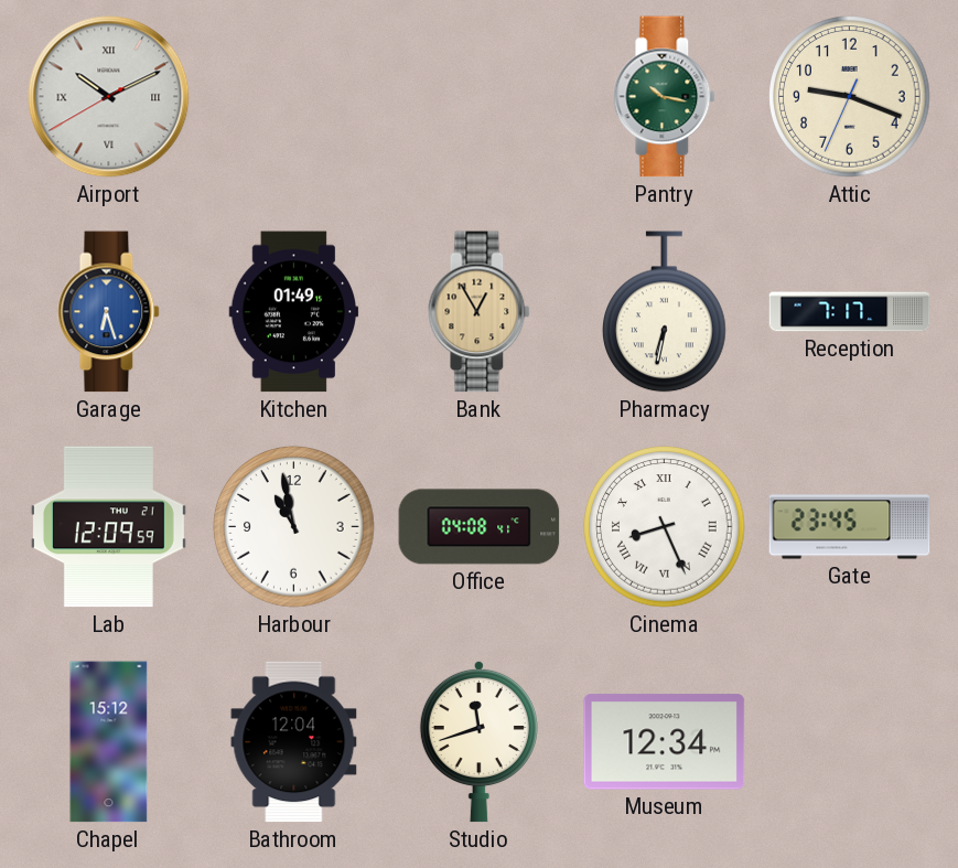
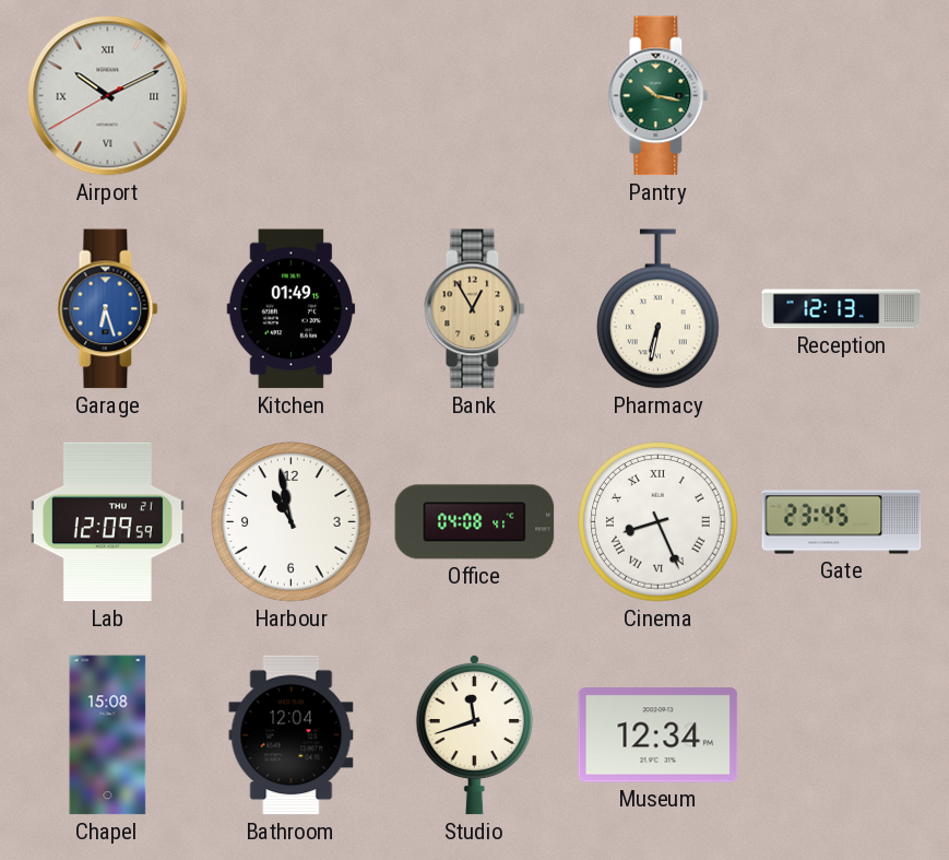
Attic: 9:18 -> none
Reception: 7:17 -> 12:13
Chapel: 15:12 -> 15:08
